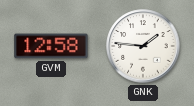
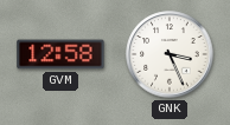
GNK: 1:46 -> 3:26
